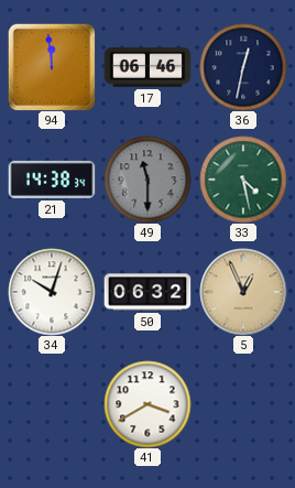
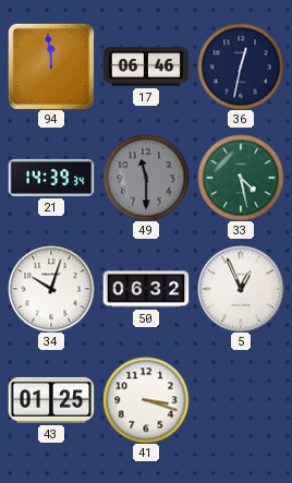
21: 14:38 -> 14:39
5 dial: champagne -> white
43: none -> 01:25
41: 3:40 -> 3:18
